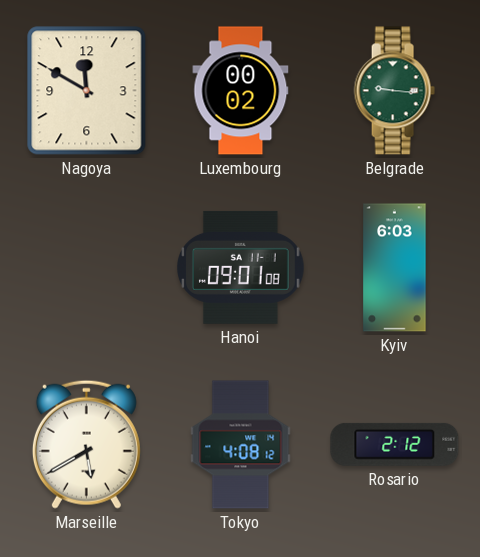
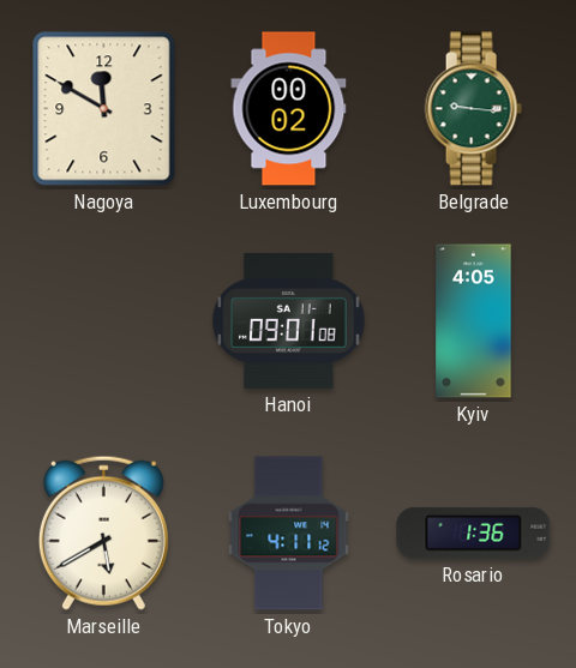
Kyiv: 6:03 -> 4:05
Tokyo: 4:08 -> 4:11
Rosario: 2:12 -> 1:36
